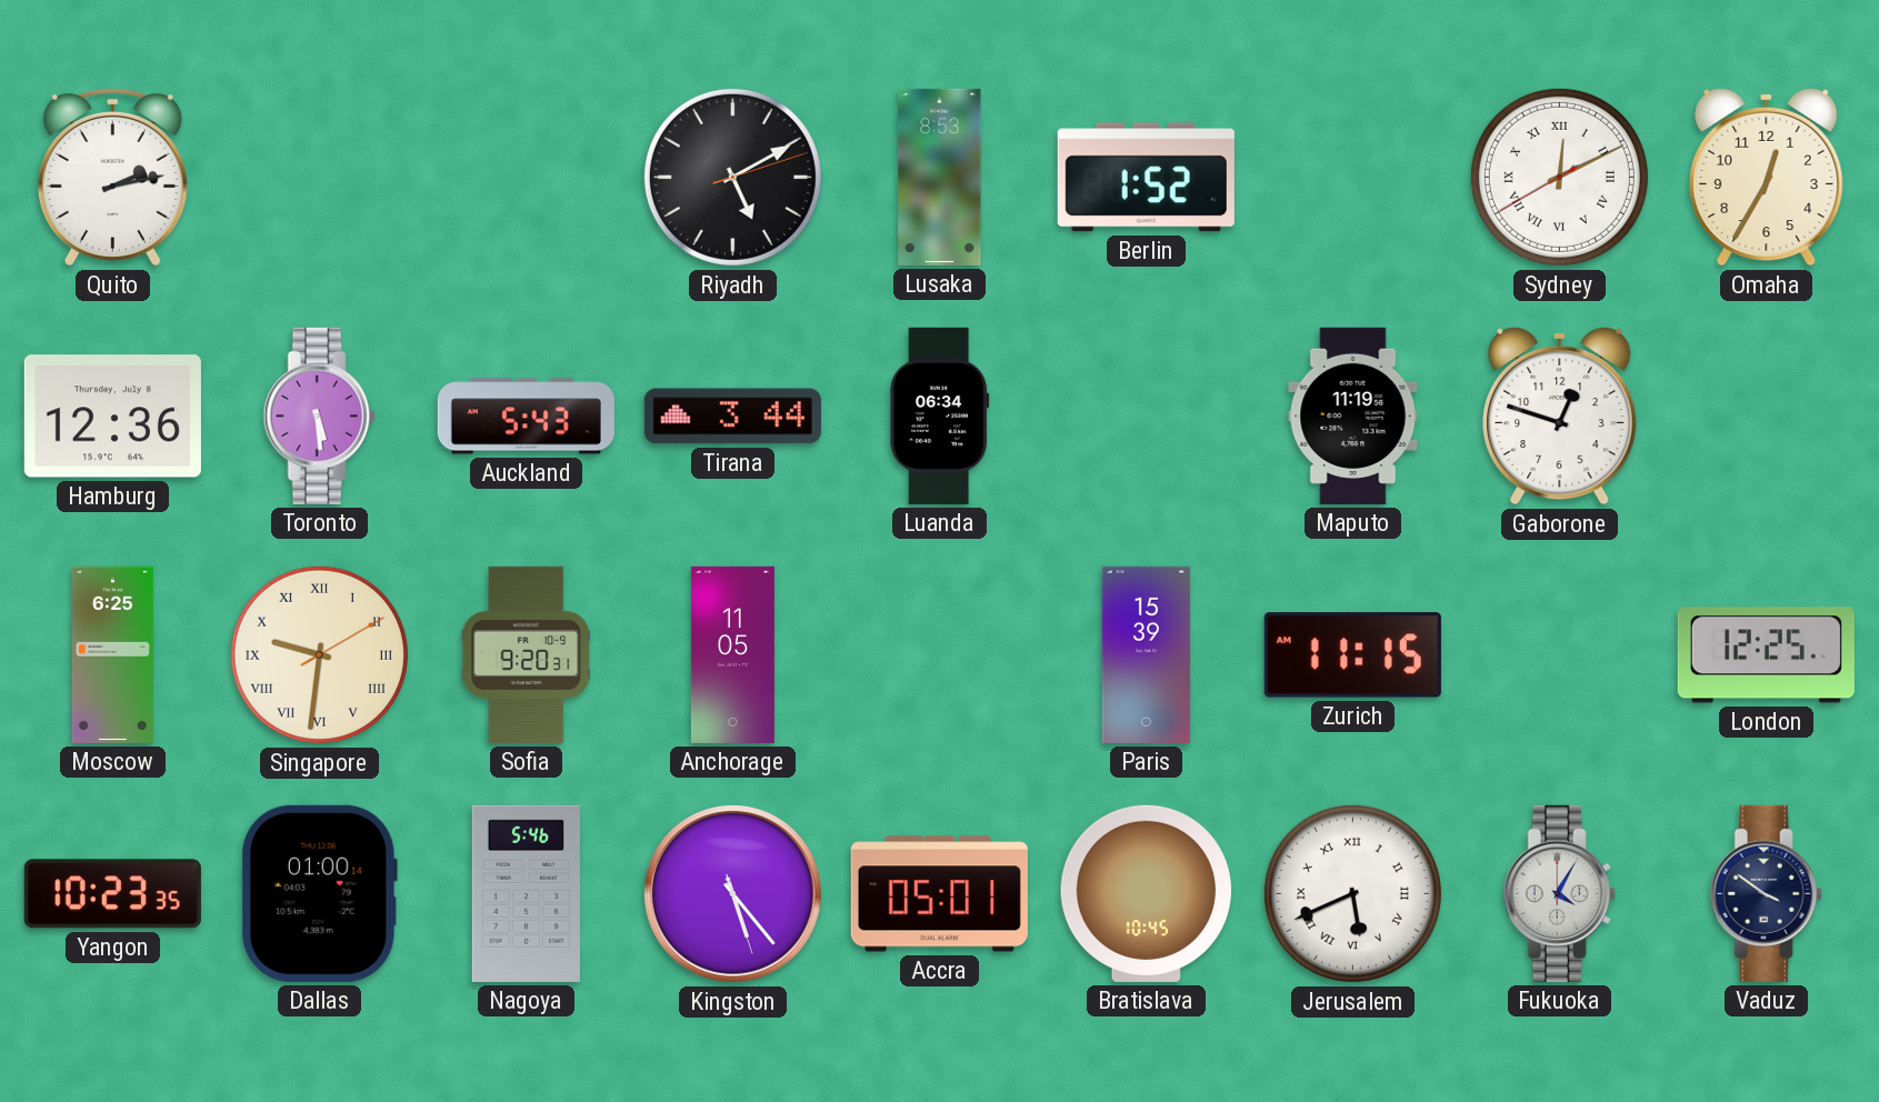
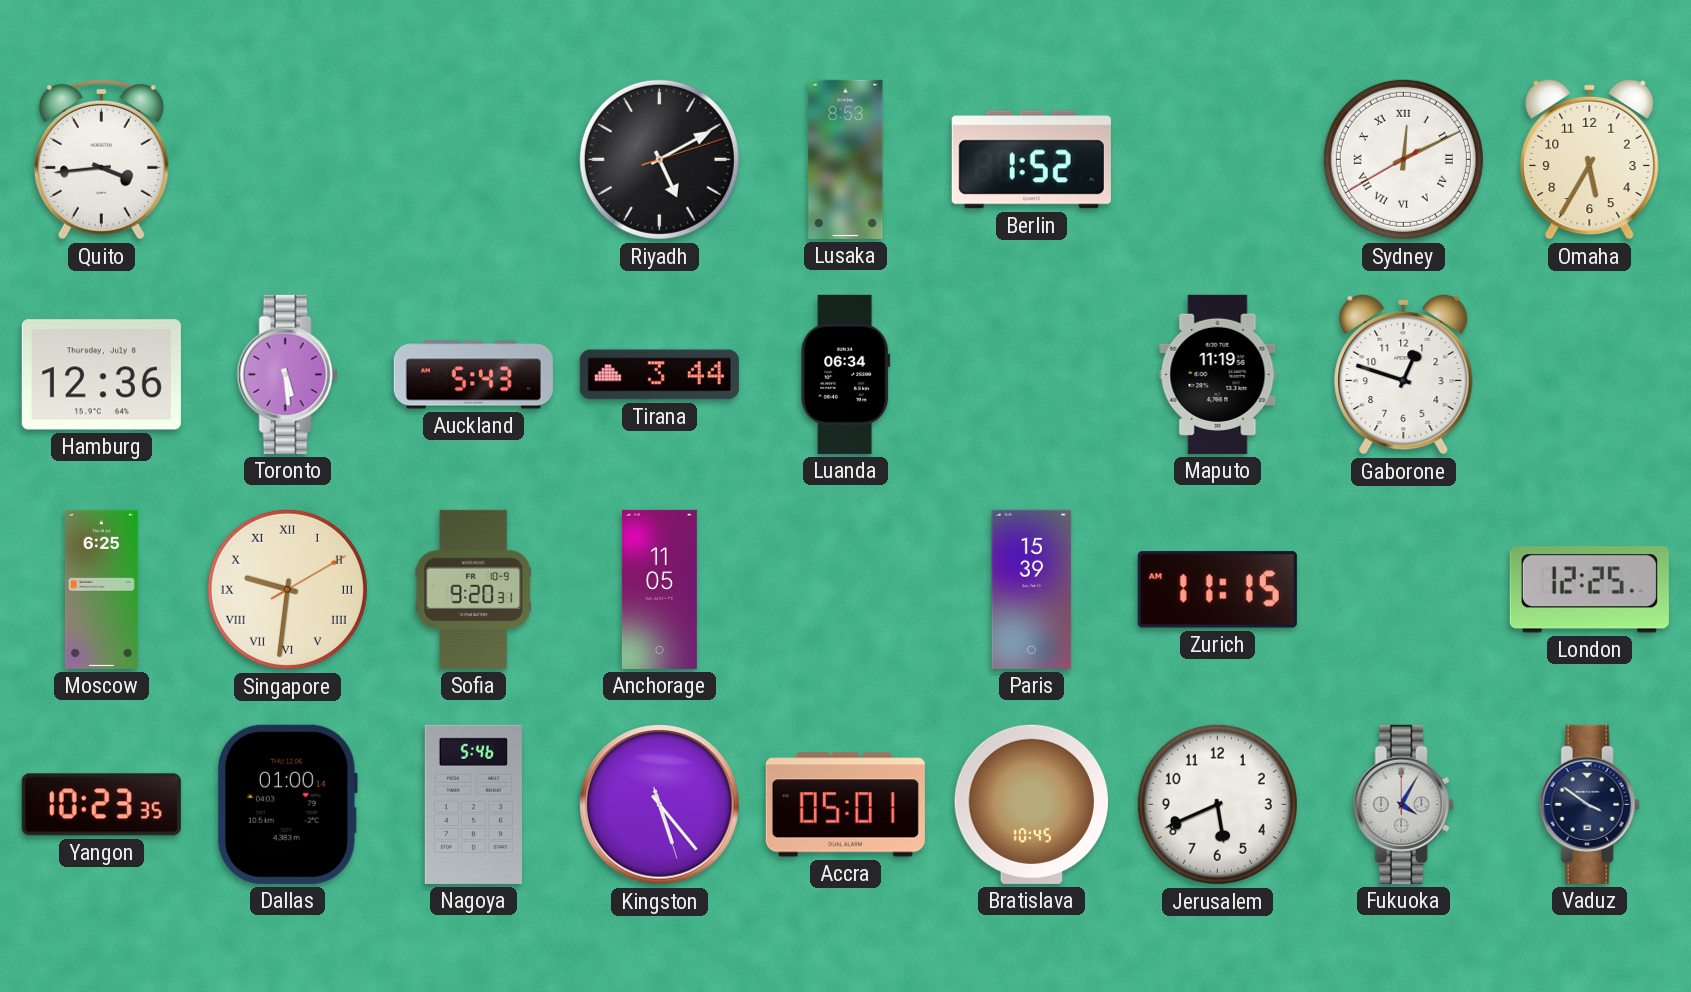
Quito: 2:13 -> 3:44
Omaha: 12:35 -> 5:35
Jerusalem numerals: Roman -> Arabic
